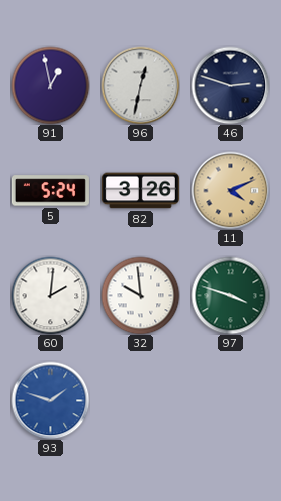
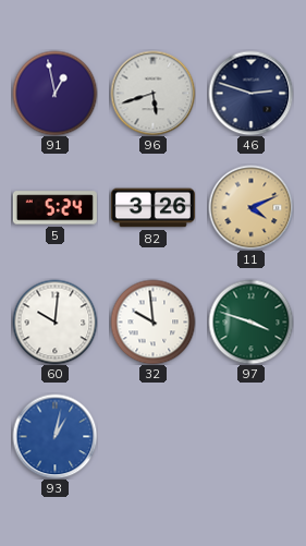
96: 12:32 -> 5:42
60: 2:01 -> 10:01
93: 1:48 -> 1:02
